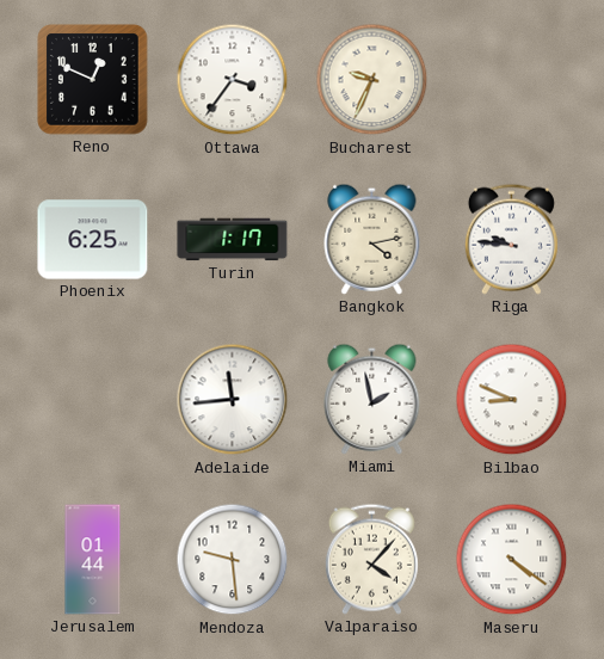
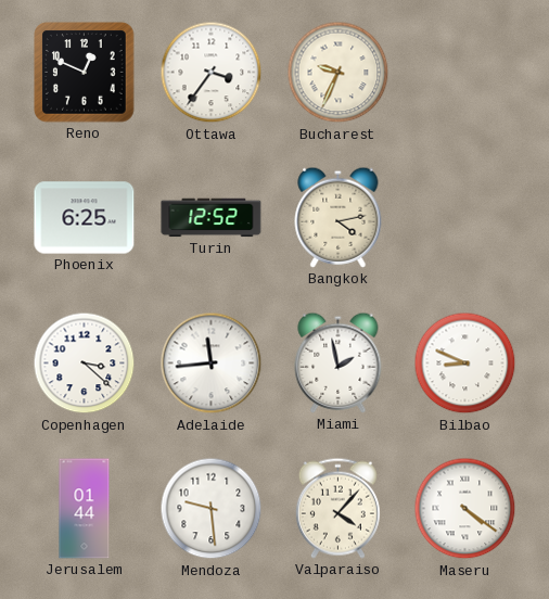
Turin: 1:17 -> 12:52
Riga: 9:46 -> none
Copenhagen: none -> 3:22
